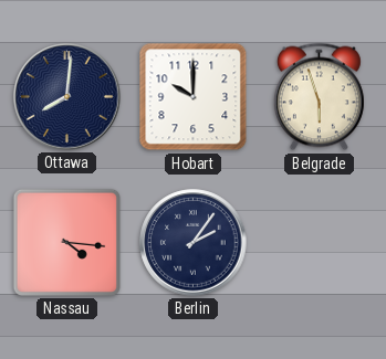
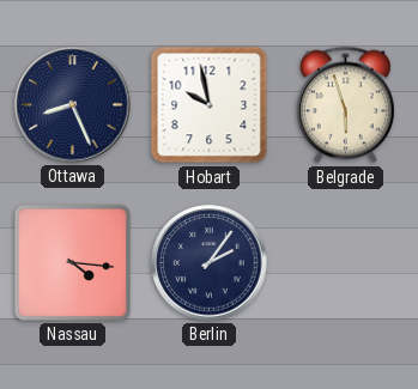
Ottawa: 8:01 -> 8:26
Hobart: 10:00 -> 9:58
